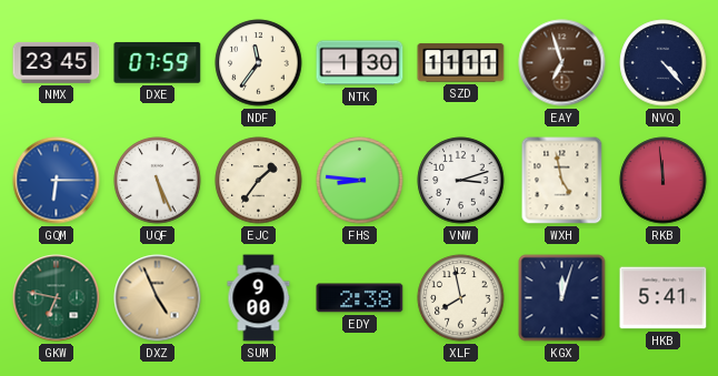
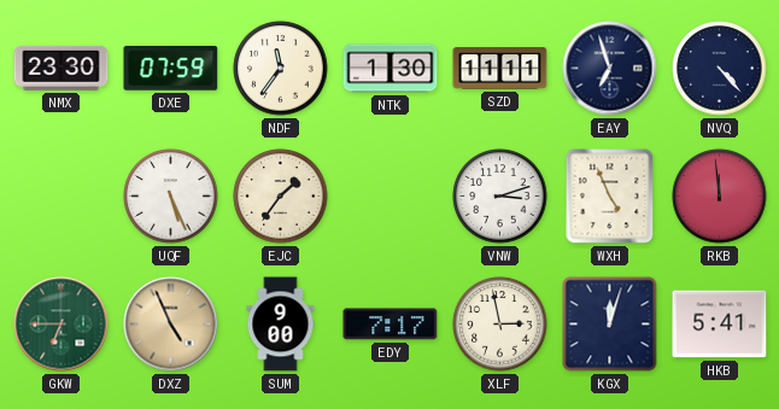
NMX: 23:45 -> 23:30
EAY dial: brown -> navy
GQM: 6:15 -> none
FHS: 8:46 -> none
WXH: 4:58 -> 4:56
GKW: 6:47 -> 6:45
EDY: 2:38 -> 7:17
XLF: 7:58 -> 2:58
